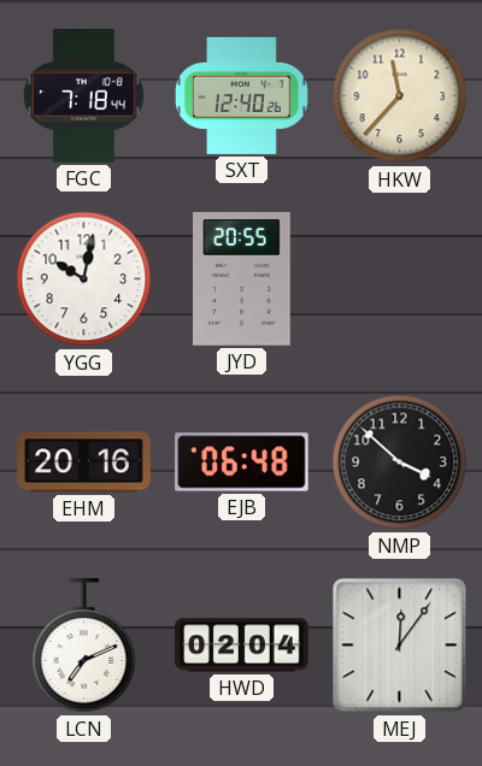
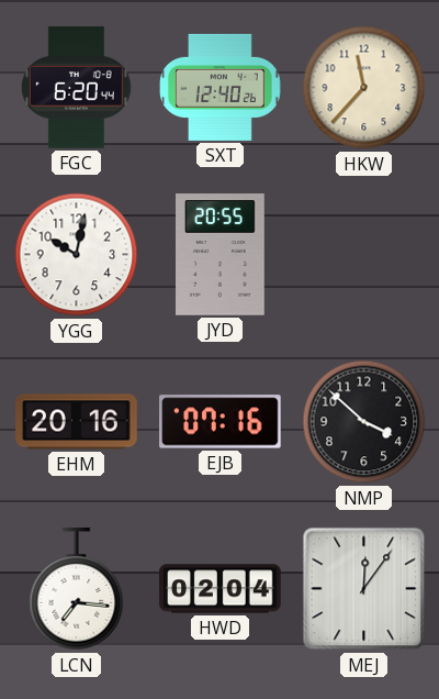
FGC: 7:18 -> 6:20
EJB: 06:48 -> 07:16
LCN: 7:11 -> 7:16
